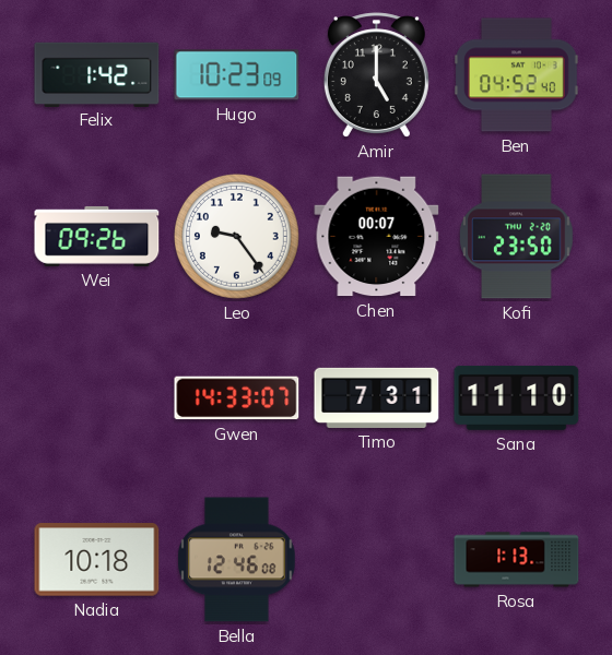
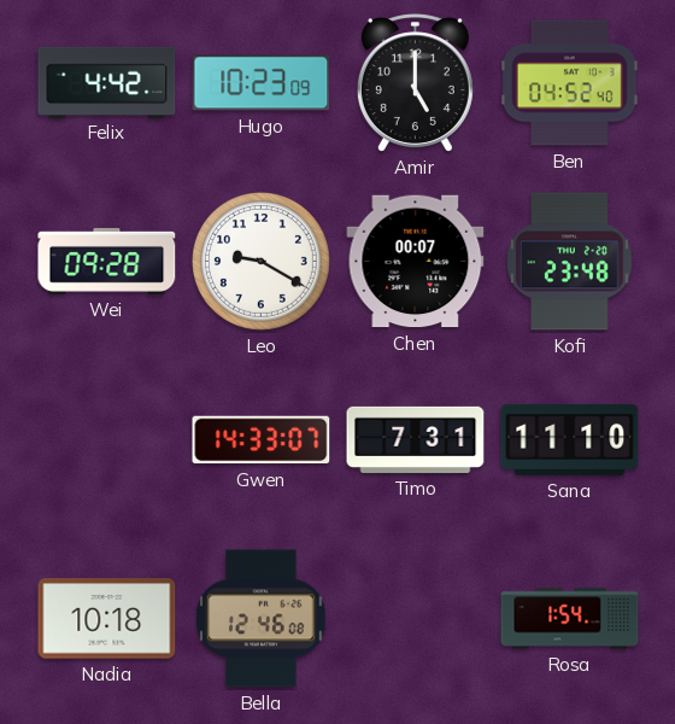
Felix: 1:42 -> 4:42
Wei: 09:26 -> 09:28
Leo: 9:24 -> 9:20
Kofi: 23:50 -> 23:48
Rosa: 1:13 -> 1:54
